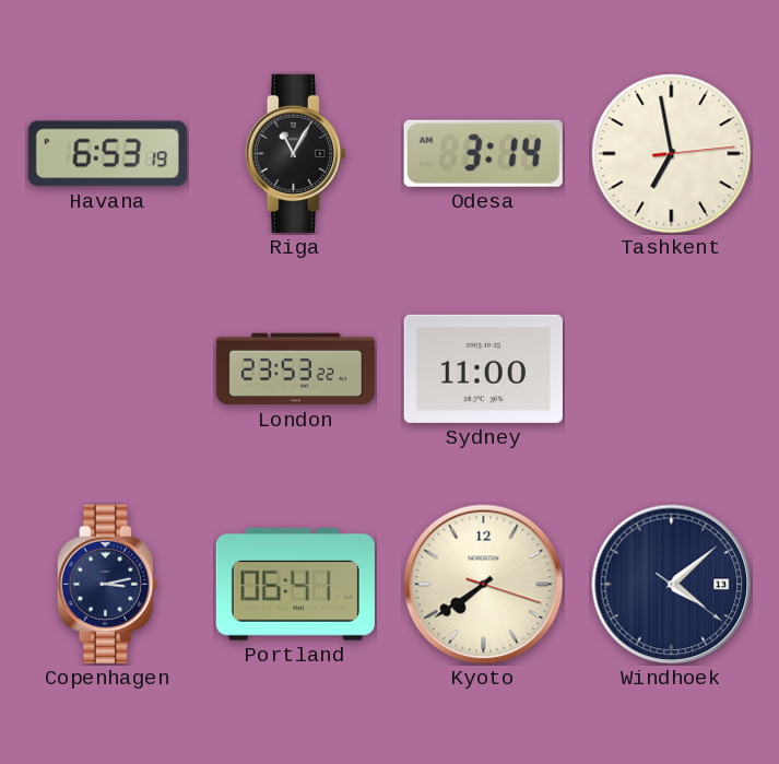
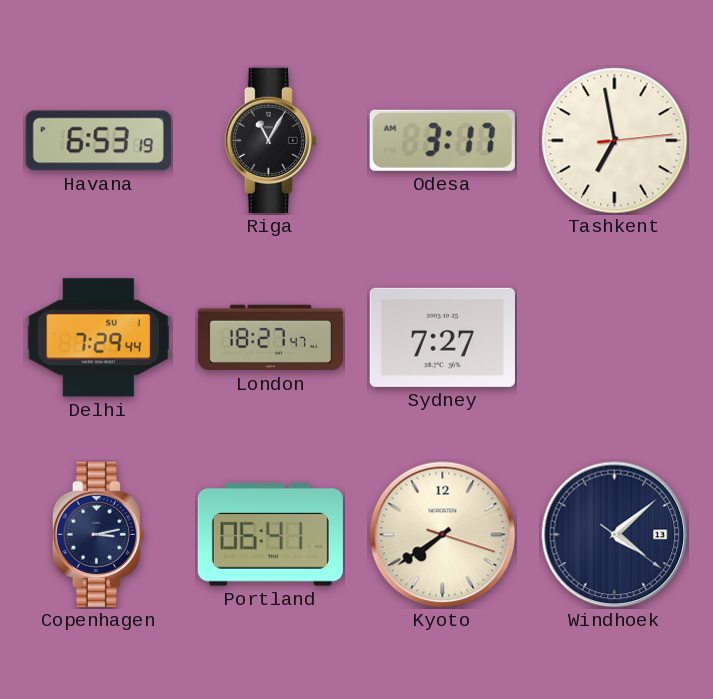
Odesa: 3:14 -> 3:17
Delhi: none -> 7:29
London: 23:53 -> 18:27
Sydney: 11:00 -> 7:27
